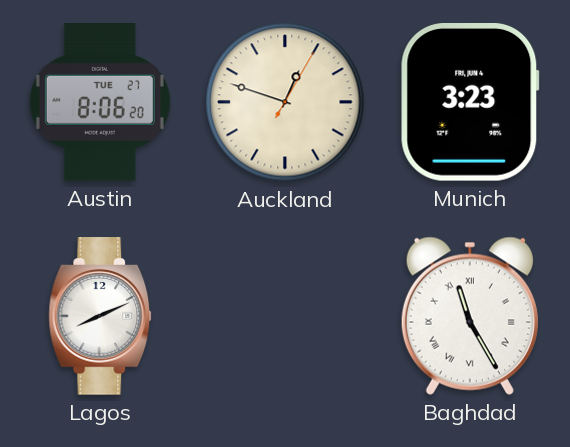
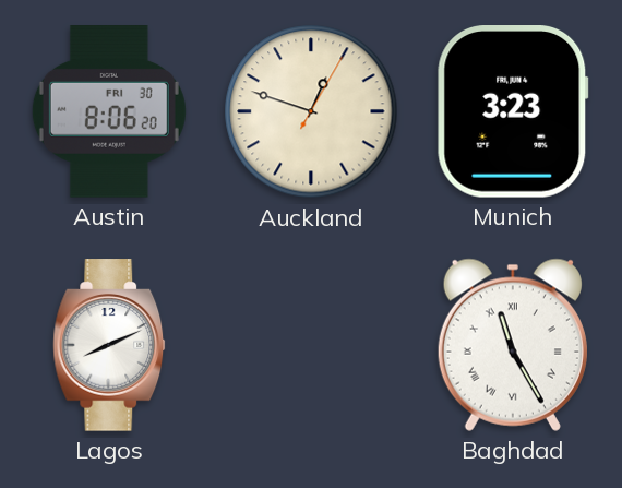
Austin date: TUE 27 -> FRI 30
